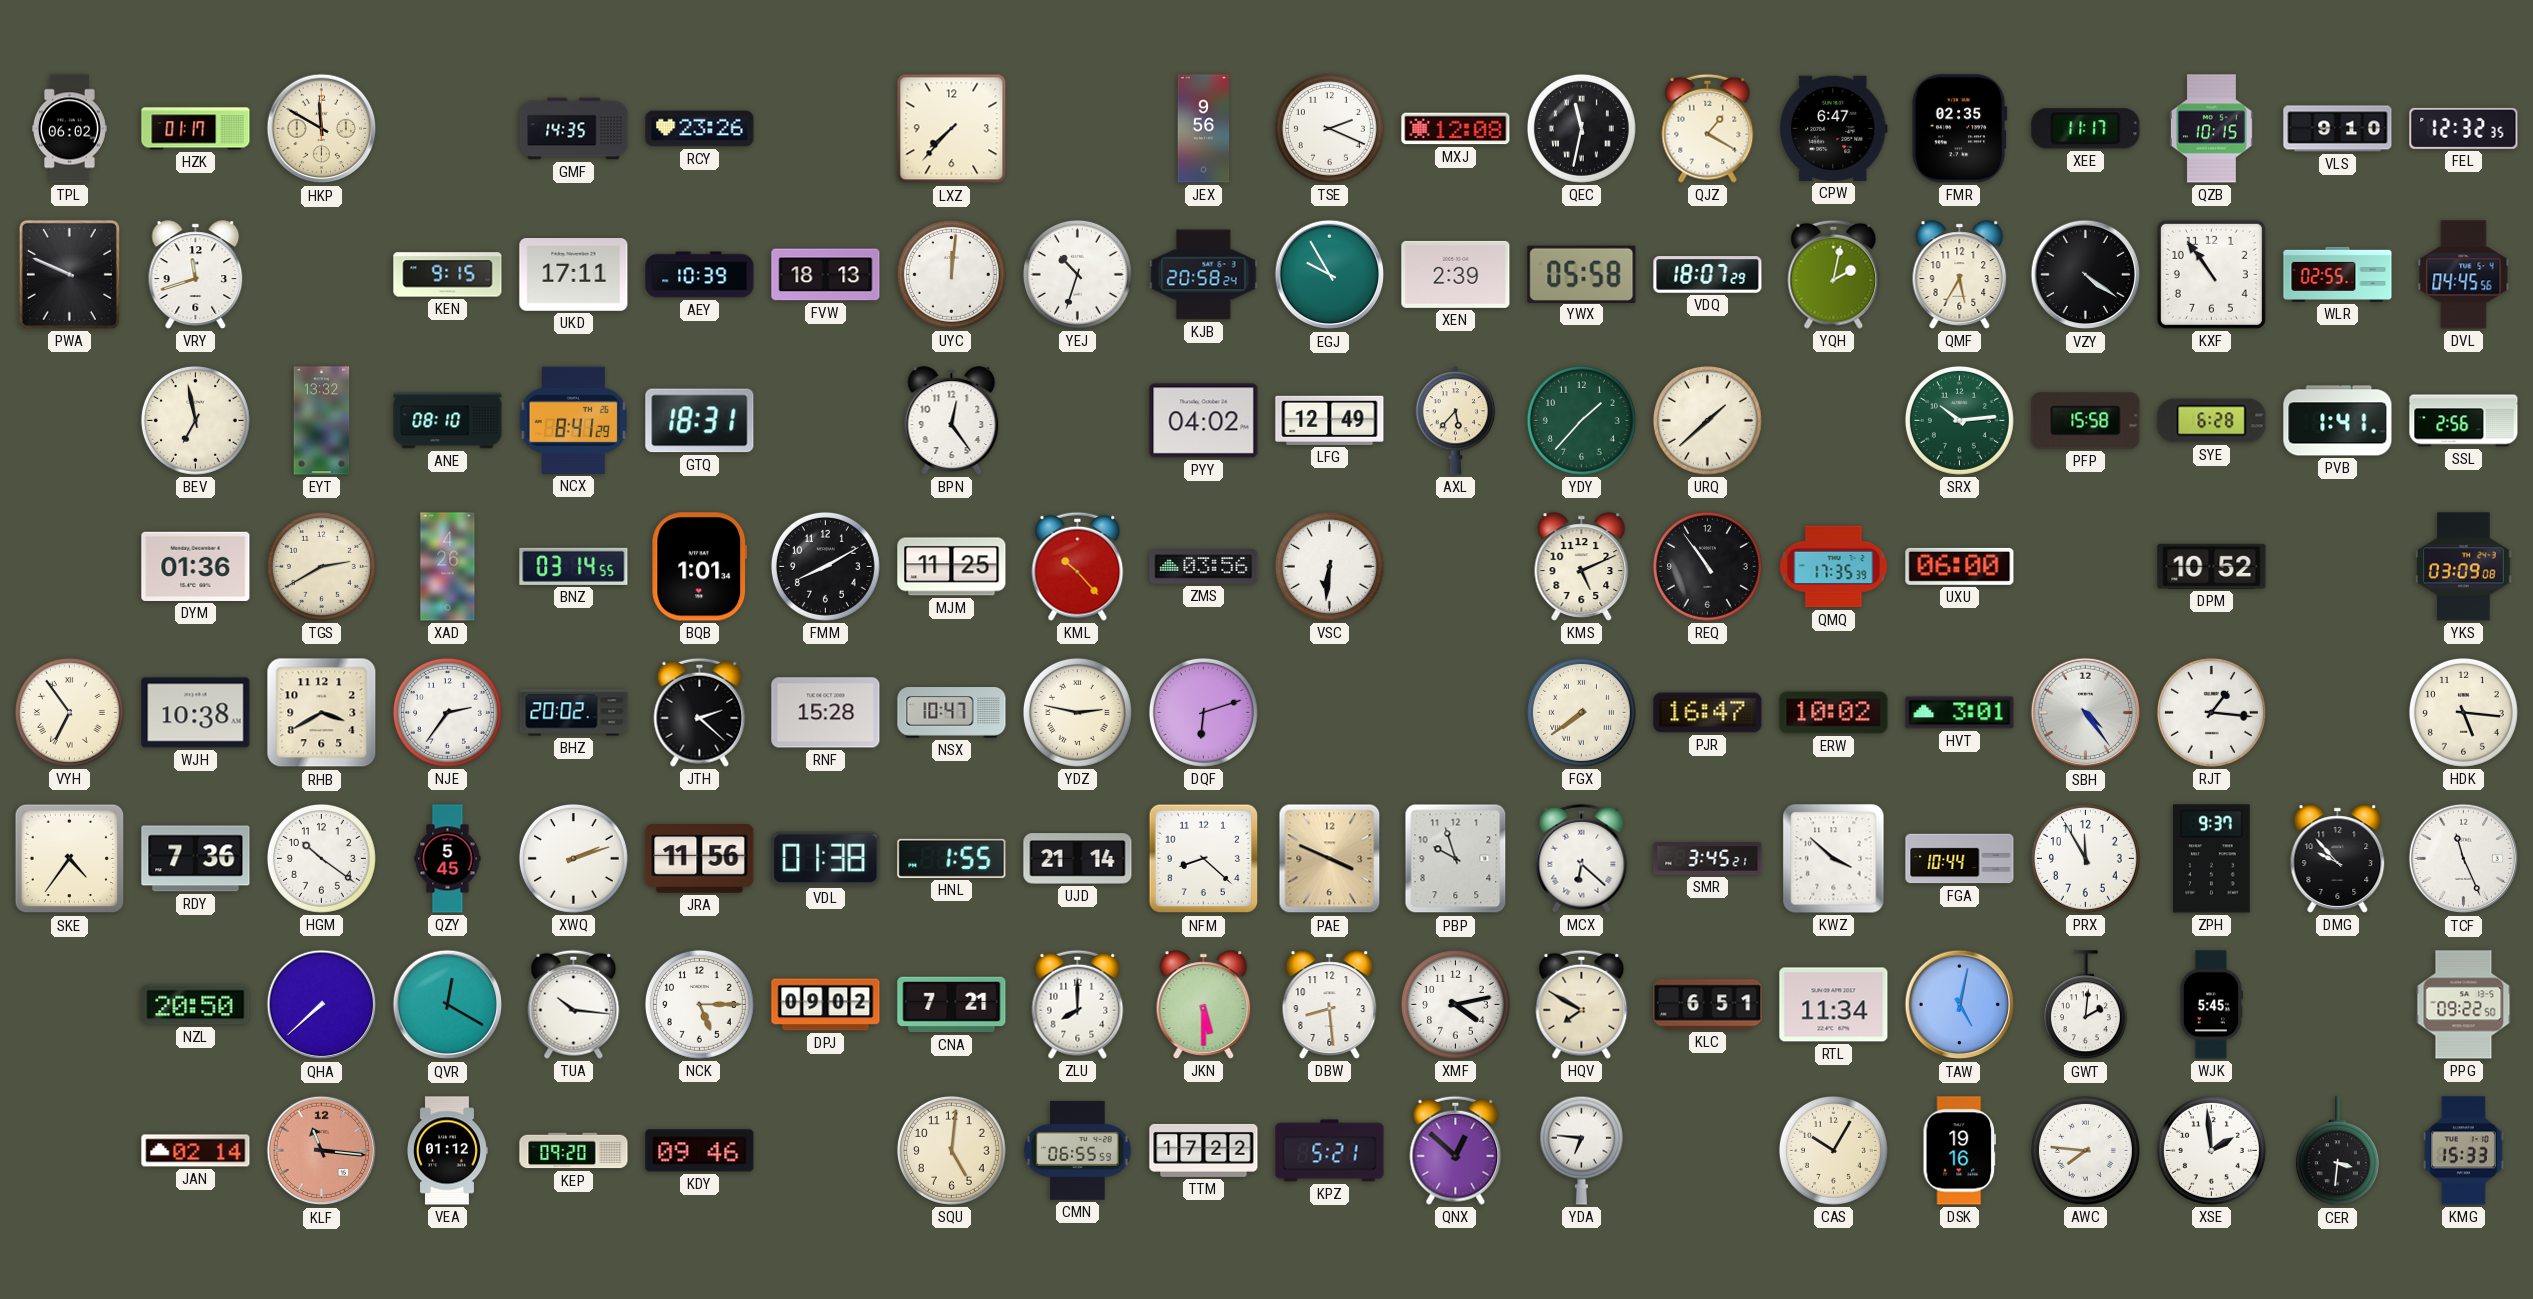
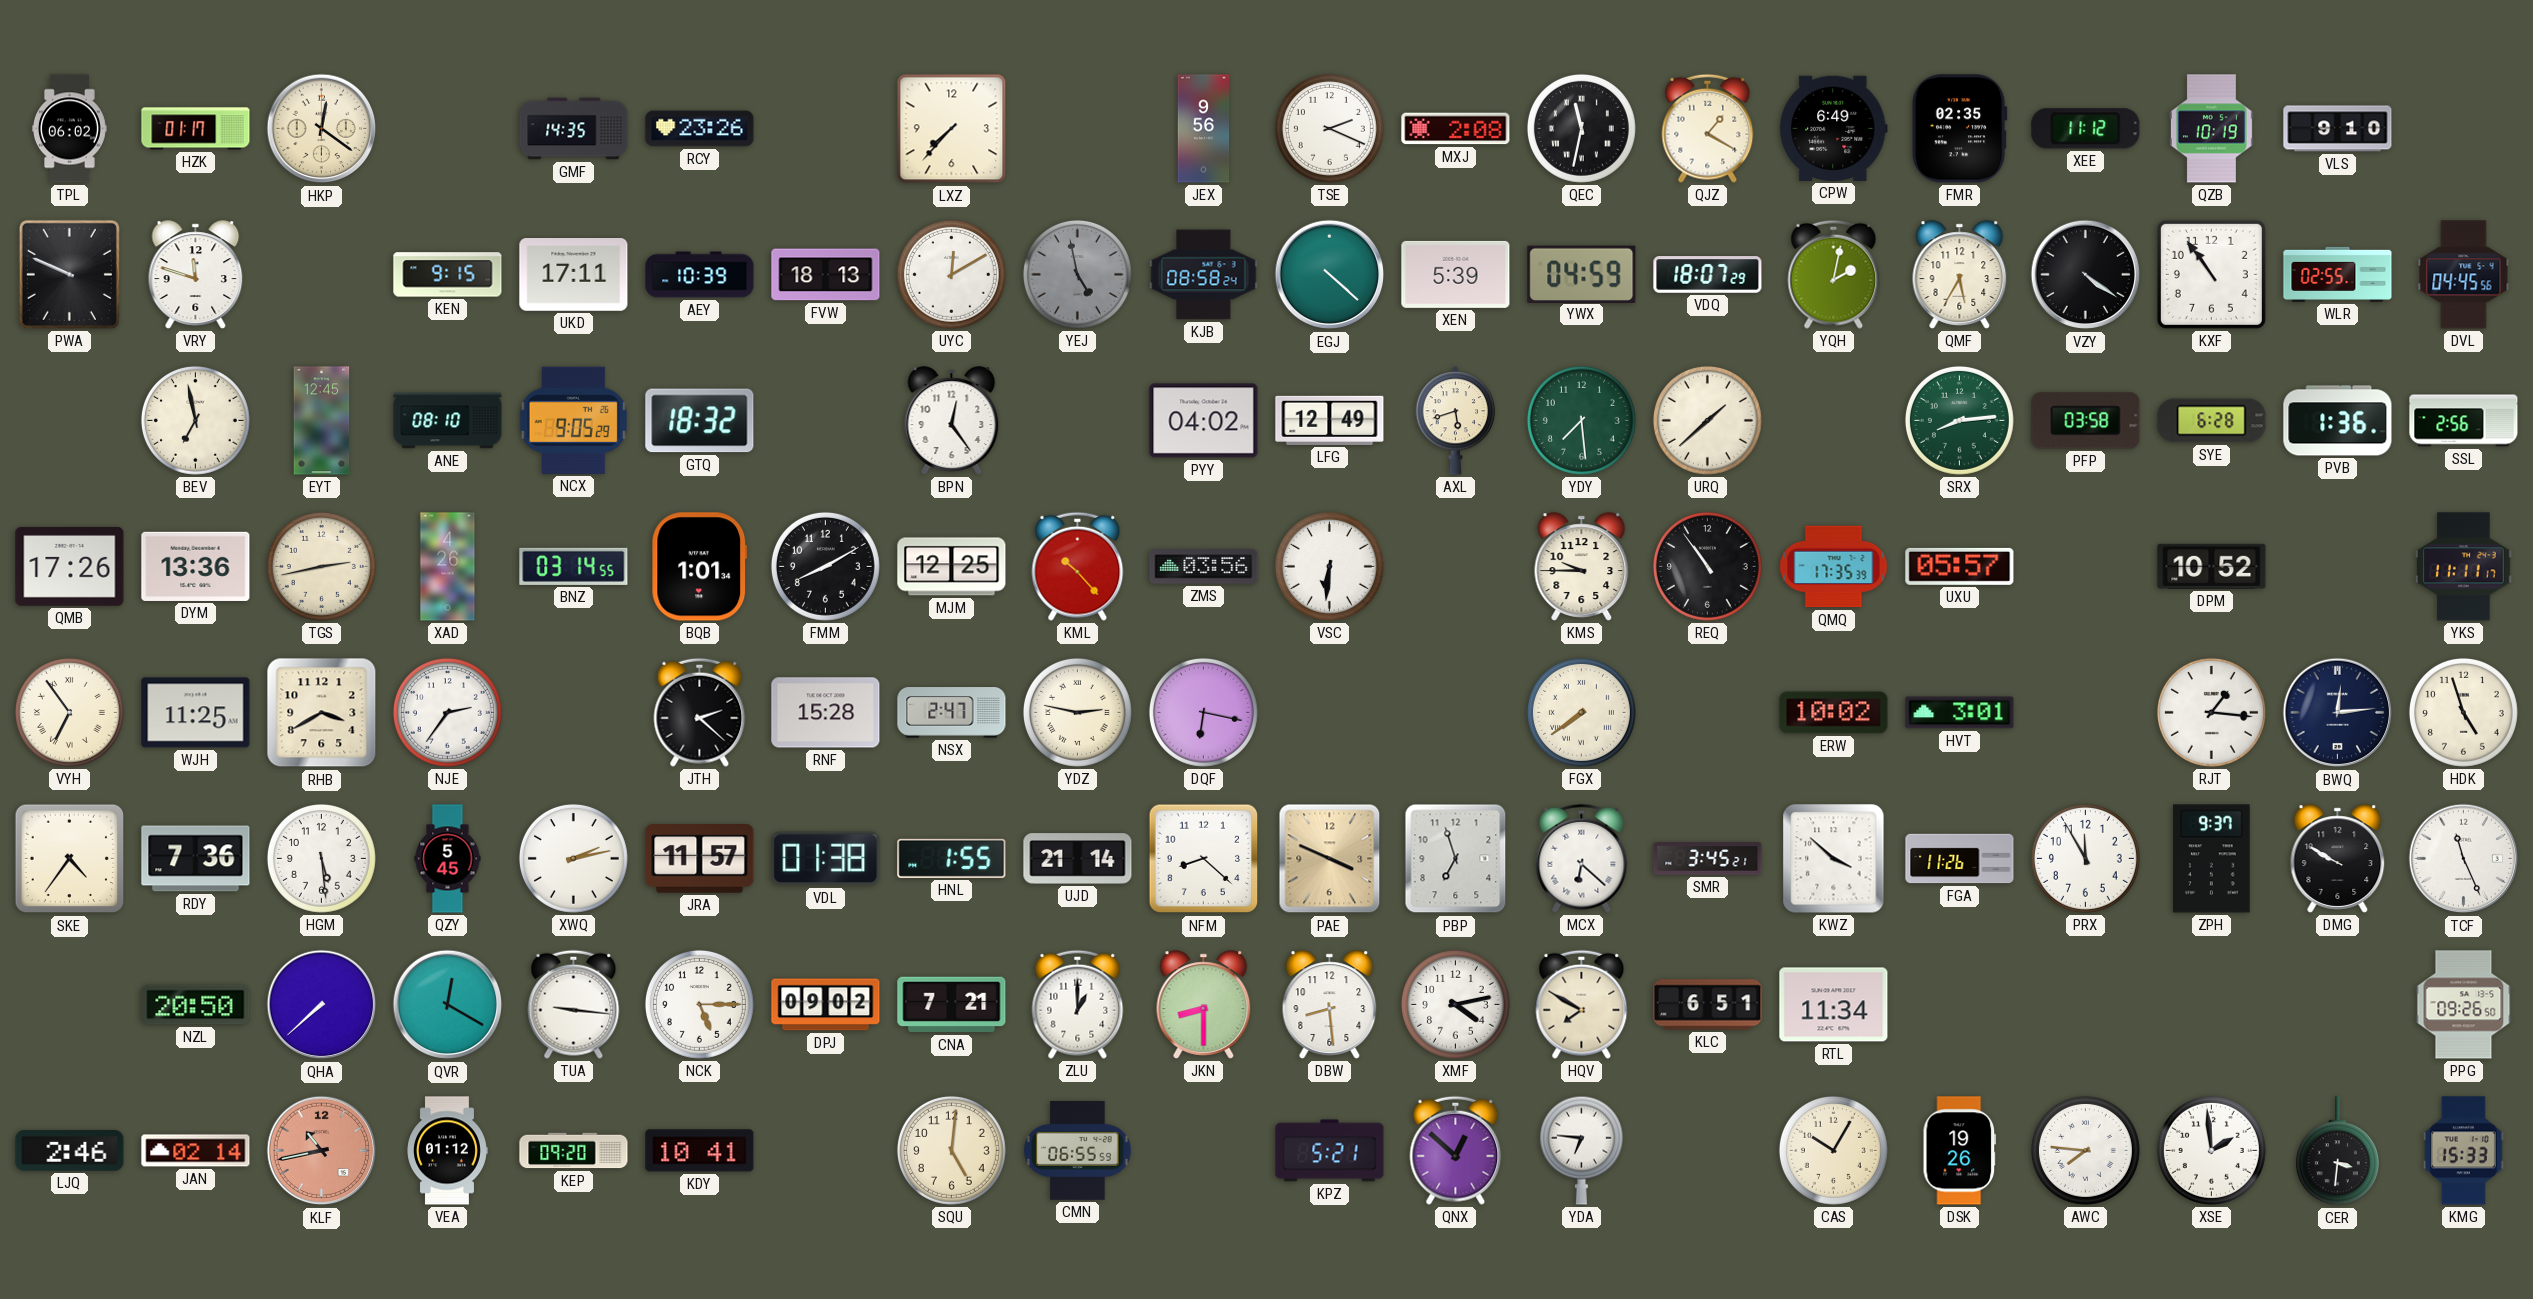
HKP: 11:50 -> 12:21
MXJ: 12:08 -> 2:08
CPW: 6:47 -> 6:49
XEE: 11:17 -> 11:12
QZB: 10:15 -> 10:19
FEL: 12:32 -> none
VRY: 11:42 -> 11:48
UYC: 12:01 -> 12:10
YEJ: 10:33 -> 4:58
YEJ dial: white -> grey
KJB: 20:58 -> 08:58
EGJ: 9:55 -> 4:22
XEN: 2:39 -> 5:39
YWX: 05:58 -> 04:59
EYT: 13:32 -> 12:45
NCX: 8:41 -> 9:05
GTQ: 18:31 -> 18:32
AXL: 5:37 -> 5:42
YDY: 1:37 -> 7:29
SRX: 10:14 -> 8:14
PFP: 15:58 -> 03:58
PVB: 1:41 -> 1:36
QMB: none -> 17:26
DYM: 01:36 -> 13:36
TGS: 2:40 -> 2:43
MJM: 11:25 -> 12:25
KMS: 5:11 -> 9:45
UXU: 06:00 -> 05:57
YKS: 03:09 -> 11:11
WJH: 10:38 -> 11:25
BHZ: 20:02 -> none
NSX: 10:47 -> 2:47
DQF: 6:12 -> 6:17
PJR: 16:47 -> none
SBH: 4:24 -> none
BWQ: none -> 12:14
HDK: 5:16 -> 4:57
HGM: 10:21 -> 5:29
XWQ: 2:12 -> 2:13
JRA: 11:56 -> 11:57
PBP: 9:57 -> 6:57
FGA: 10:44 -> 11:26
DMG: 9:53 -> 9:50
TUA: 10:16 -> 9:16
ZLU: 8:00 -> 1:00
JKN: 5:30 -> 8:30
TAW: 5:02 -> none
GWT: 2:01 -> none
WJK: 5:45 -> none
PPG: 09:22 -> 09:26
LJQ: none -> 2:46
KLF: 11:16 -> 10:43
KDY: 09:46 -> 10:41
TTM: 17:22 -> none
DSK: 19:16 -> 19:26
